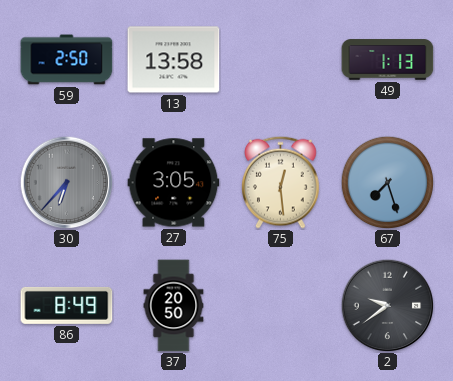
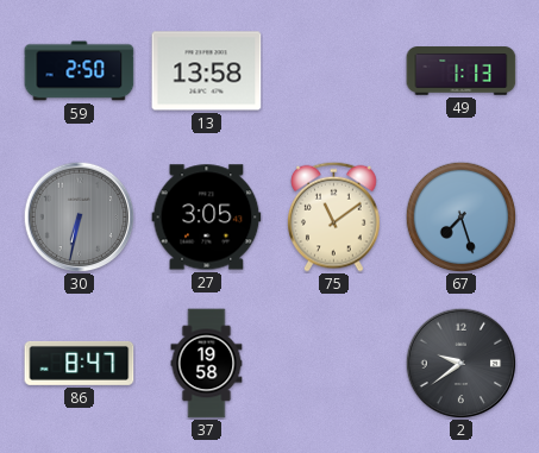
30: 6:37 -> 6:32
75: 12:29 -> 11:09
86: 8:49 -> 8:47
37: 20:50 -> 19:58
